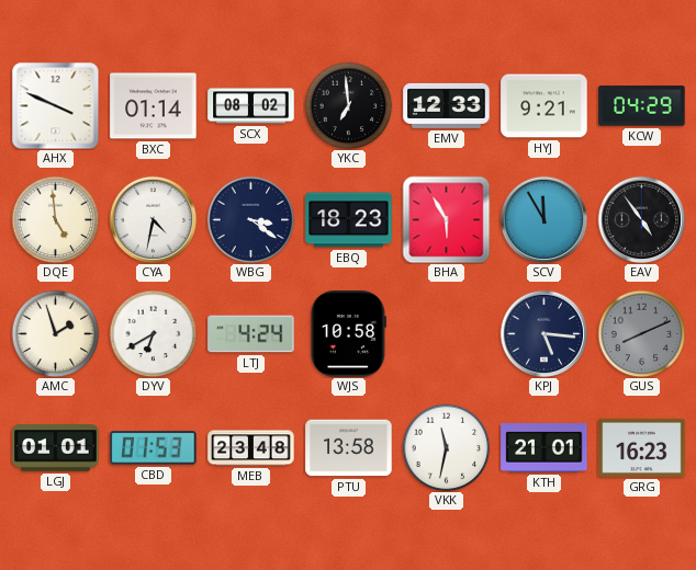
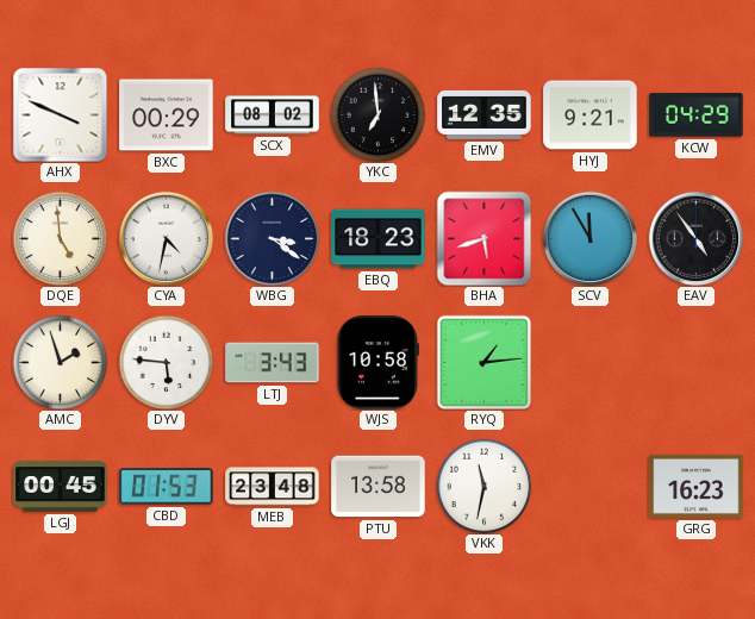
BXC: 01:14 -> 00:29
EMV: 12:33 -> 12:35
BHA: 5:55 -> 5:42
DYV: 6:40 -> 5:46
LTJ: 4:24 -> 3:43
RYQ: none -> 1:14
KPJ: 5:16 -> none
GUS: 8:11 -> none
LGJ: 01:01 -> 00:45
KTH: 21:01 -> none
